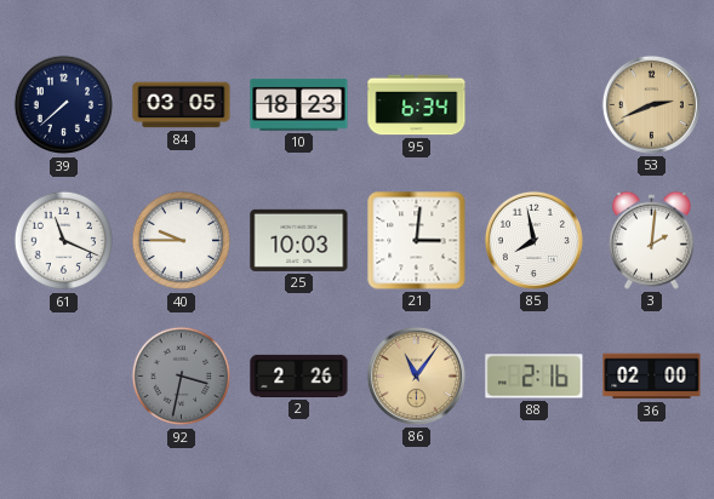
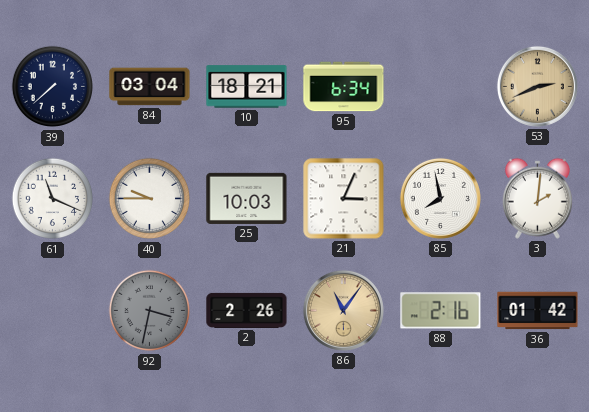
84: 03:05 -> 03:04
10: 18:23 -> 18:21
21: 3:01 -> 3:04
36: 02:00 -> 01:42
